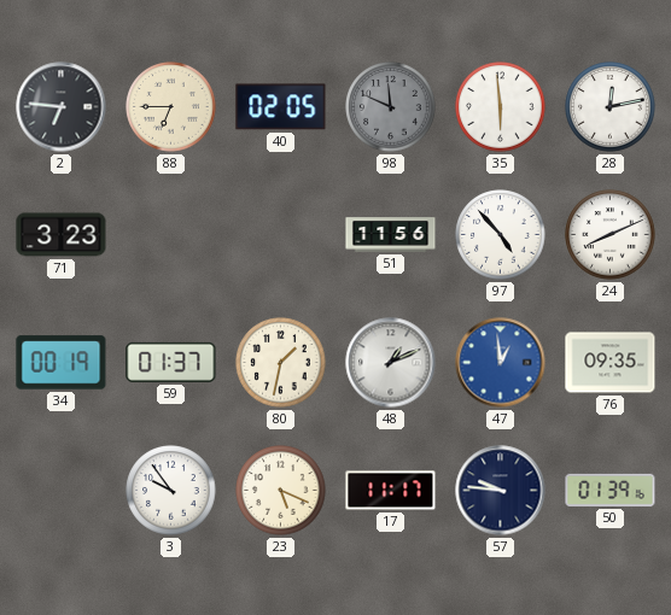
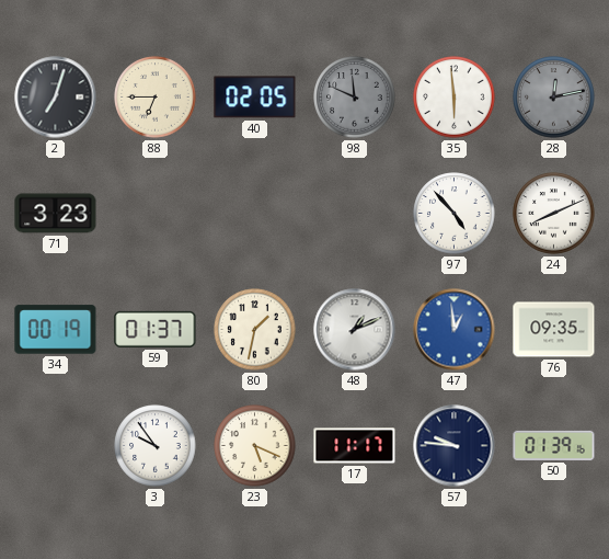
2: 6:46 -> 7:03
28 dial: white -> grey
51: 11:56 -> none
